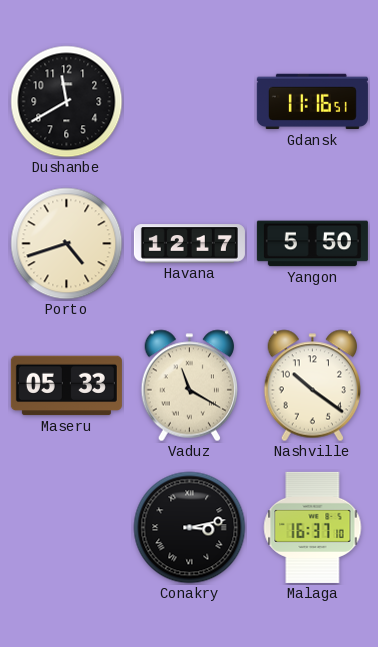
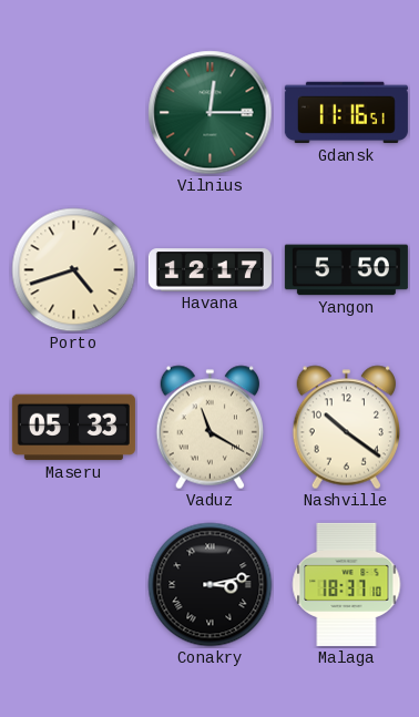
Dushanbe: 11:40 -> none
Vilnius: none -> 12:15
Malaga: 16:37 -> 18:37
